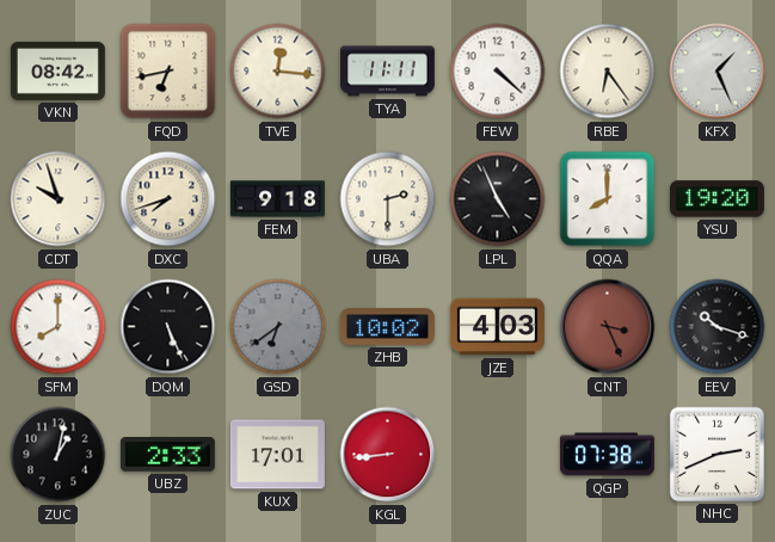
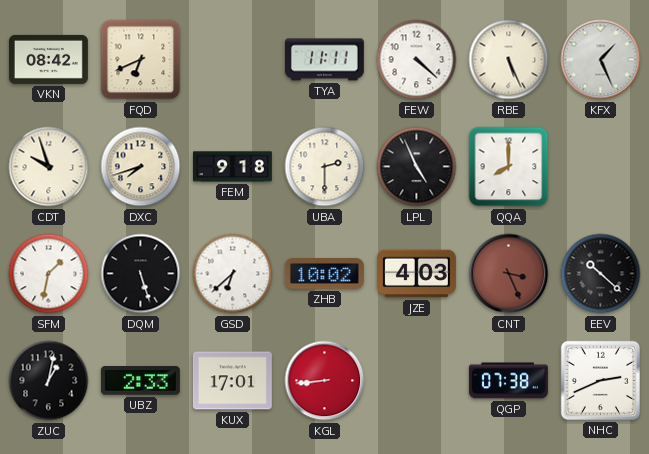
FQD: 6:43 -> 6:41
TVE: 12:16 -> none
RBE: 6:24 -> 5:26
YSU: 19:20 -> none
SFM: 8:00 -> 1:32
DQM: 5:26 -> 5:27
GSD: 6:39 -> 6:38
GSD dial: grey -> white
EEV: 10:18 -> 10:22
